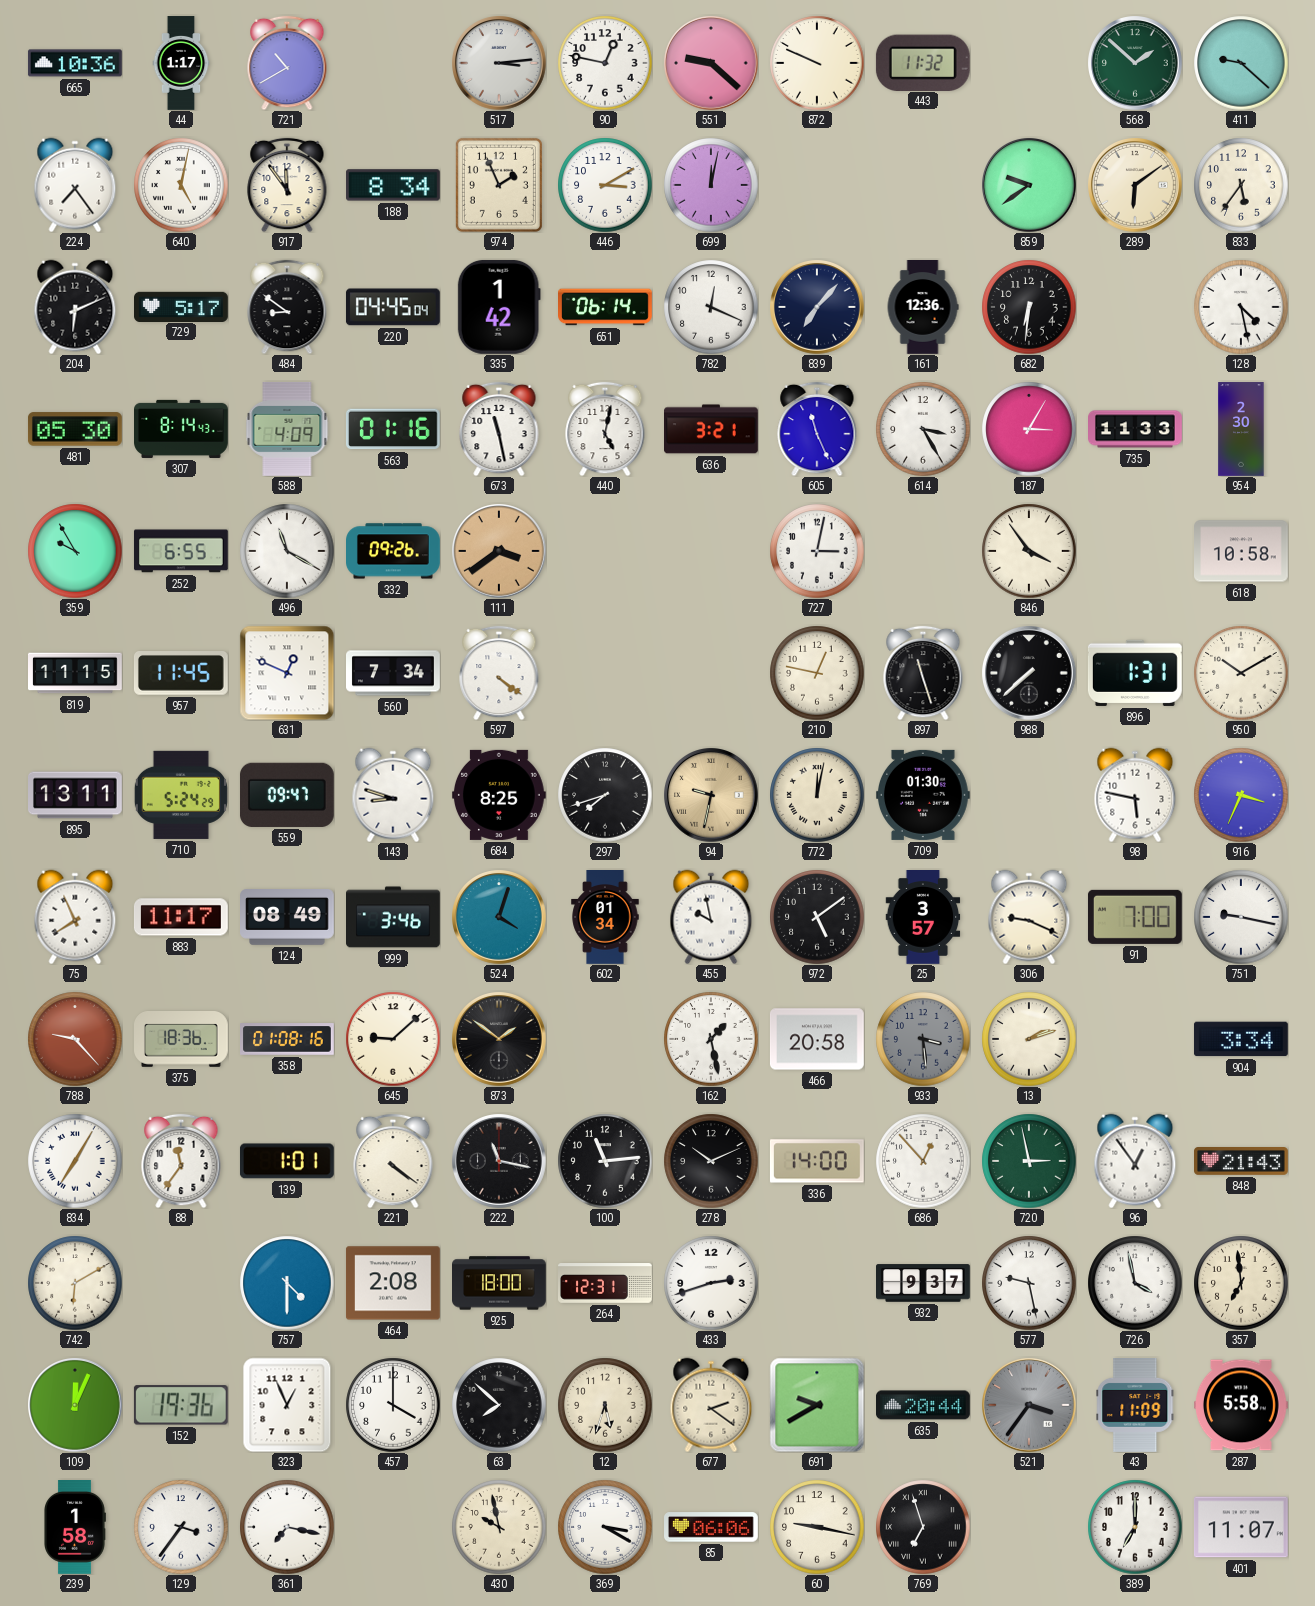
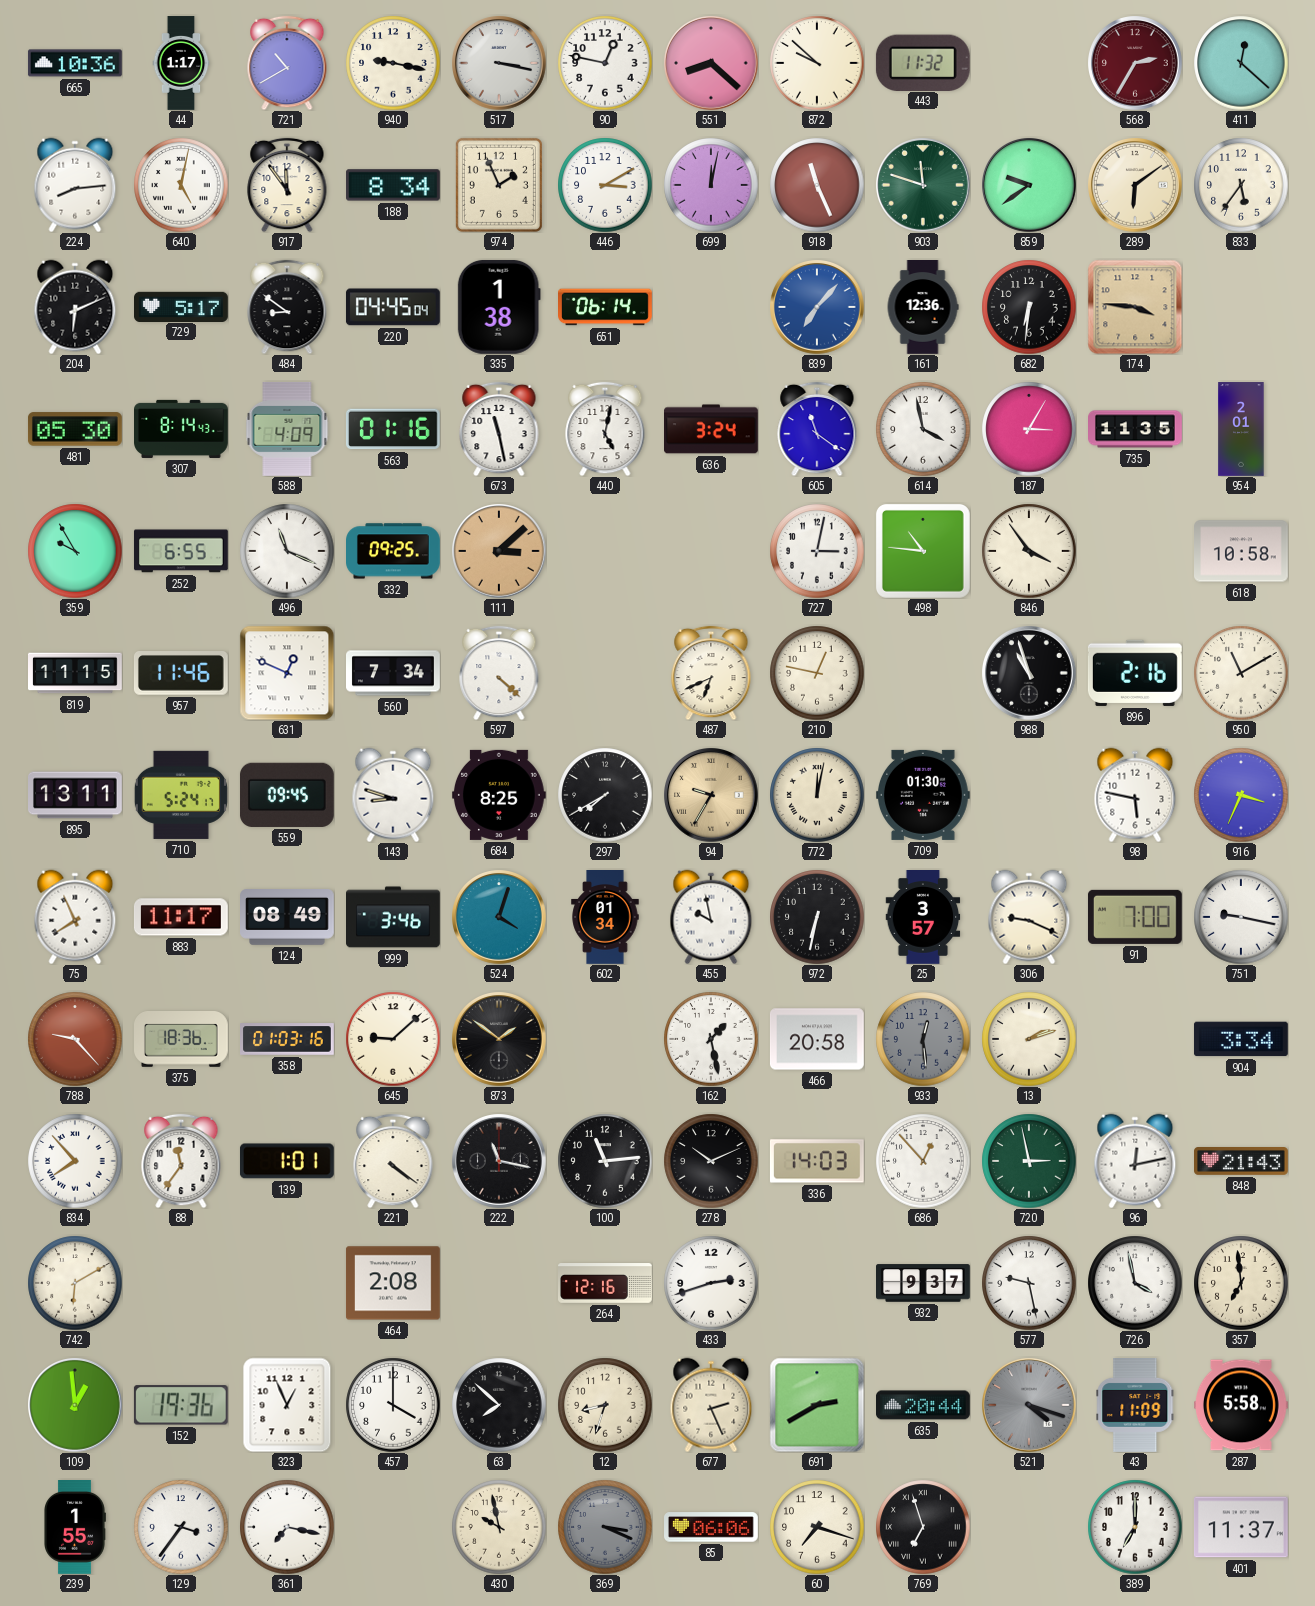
940: none -> 9:17
517: 3:14 -> 3:17
551: 9:22 -> 8:22
872: 9:49 -> 9:52
568: 1:52 -> 2:35
568 dial: green -> burgundy
411: 9:22 -> 12:22
224: 7:24 -> 8:14
918: none -> 11:26
903: none -> 11:48
335: 1:42 -> 1:38
782: 12:19 -> none
839 dial: navy -> blue
174: none -> 3:46
128: 4:28 -> none
636: 3:21 -> 3:24
605: 11:26 -> 11:21
614: 3:25 -> 3:58
735: 11:33 -> 11:35
954: 2:30 -> 2:01
496: 11:20 -> 11:19
332: 09:26 -> 09:25
111: 3:39 -> 3:08
498: none -> 10:46
957: 11:45 -> 11:46
597: 4:21 -> 4:22
487: none -> 6:41
897: 11:27 -> none
988: 7:38 -> 10:57
896: 1:31 -> 2:16
950: 10:10 -> 11:10
710: 5:24:29 -> 5:24:17
559: 09:47 -> 09:45
297: 7:42 -> 7:40
94: 9:32 -> 9:35
972: 5:09 -> 6:32
358: 01:08 -> 01:03
933: 3:29 -> 12:29
834: 7:05 -> 7:53
336: 14:00 -> 14:03
96: 12:54 -> 12:13
757: 4:30 -> none
925: 18:00 -> none
264: 12:31 -> 12:16
109: 12:04 -> 12:59
12: 5:33 -> 8:33
677: 2:21 -> 2:26
691: 9:40 -> 2:40
521: 3:36 -> 4:18
239: 1:58 -> 1:55
369: 3:20 -> 3:19
369 dial: white -> grey
60: 9:17 -> 7:18
401: 11:07 -> 11:37
